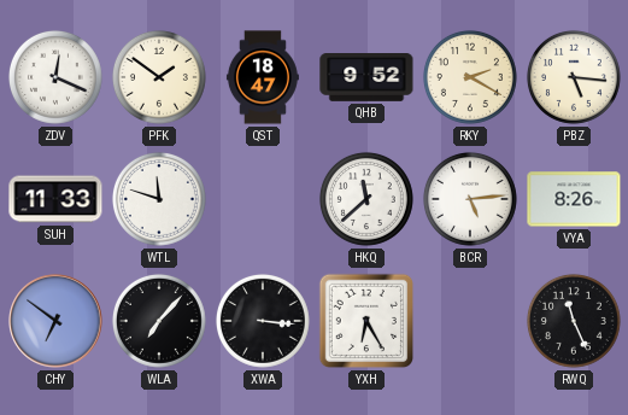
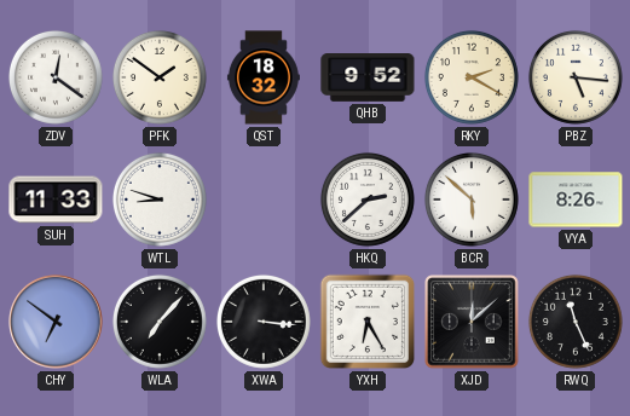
ZDV: 12:19 -> 12:21
QST: 18:47 -> 18:32
WTL: 11:48 -> 8:48
HKQ: 11:38 -> 2:38
BCR: 5:14 -> 5:52
XJD: none -> 12:08
